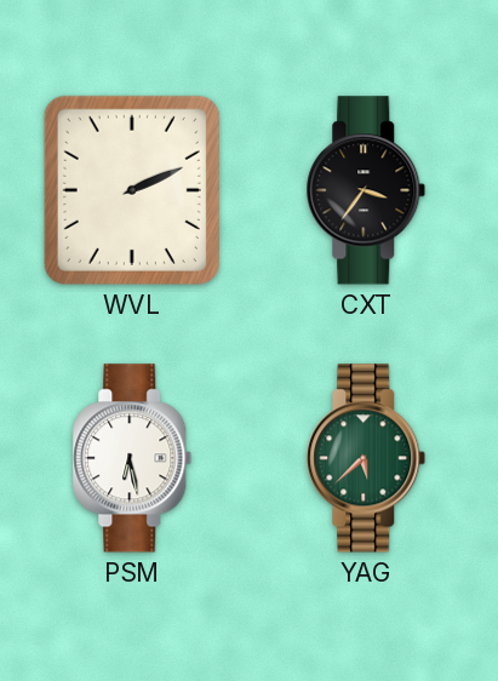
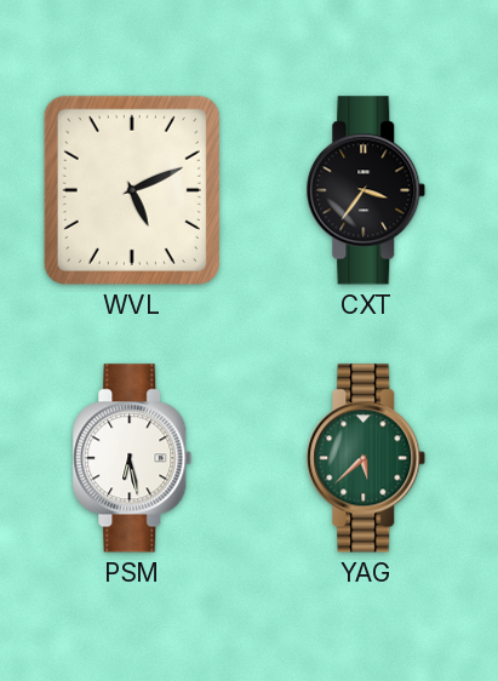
WVL: 2:11 -> 5:11
